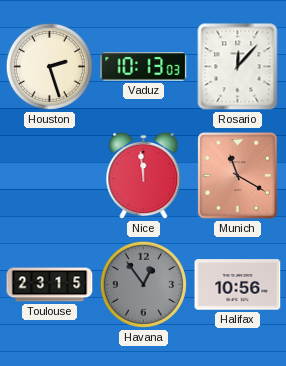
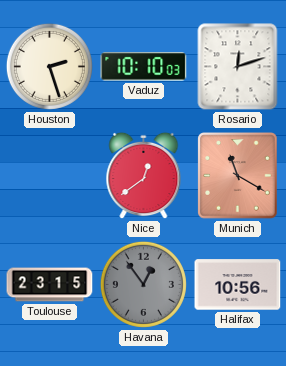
Vaduz: 10:13 -> 10:10
Rosario: 12:07 -> 12:12
Nice: 11:59 -> 12:39
